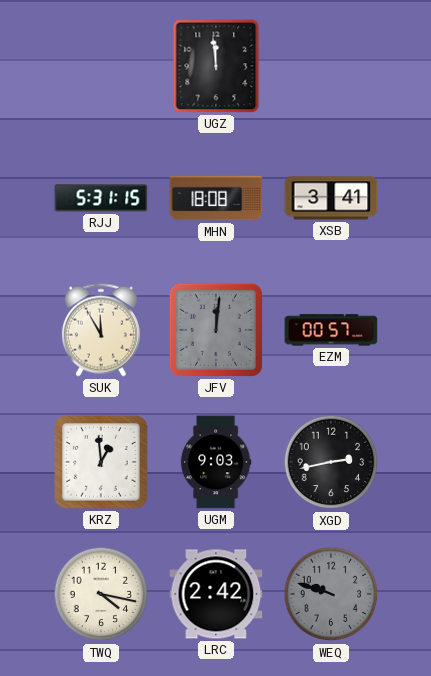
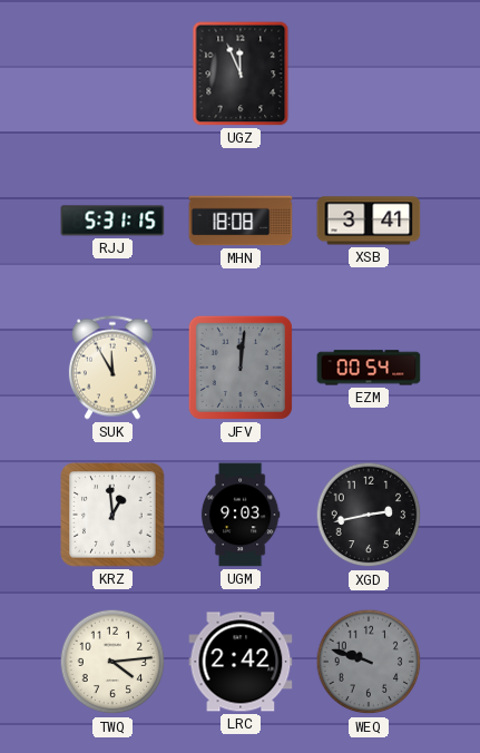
UGZ: 11:59 -> 11:56
EZM: 00:57 -> 00:54
TWQ: 4:17 -> 4:14
